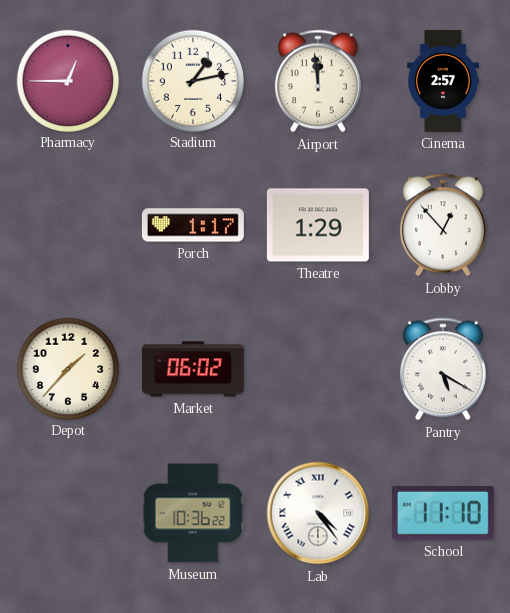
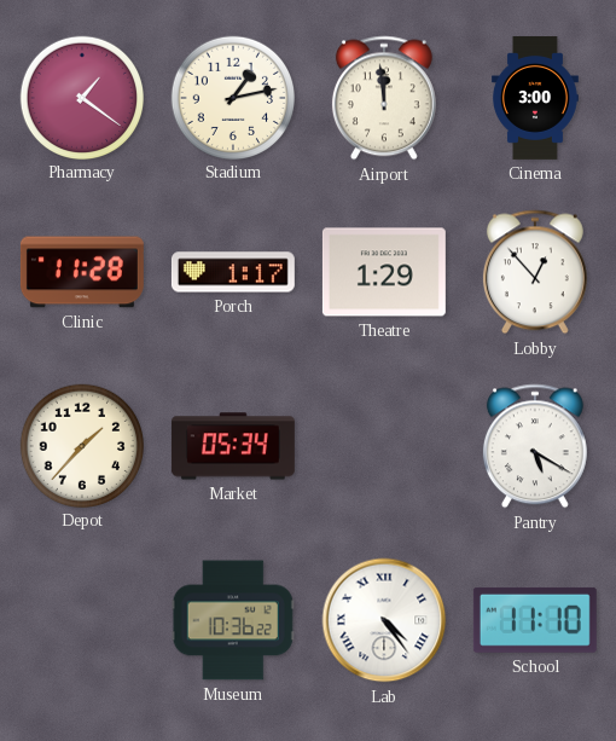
Pharmacy: 12:45 -> 1:21
Cinema: 2:57 -> 3:00
Clinic: none -> 11:28
Market: 06:02 -> 05:34
